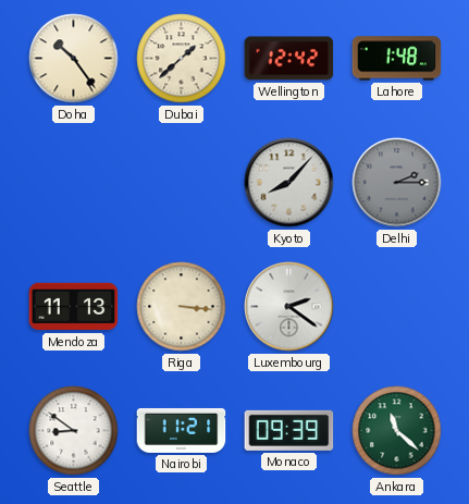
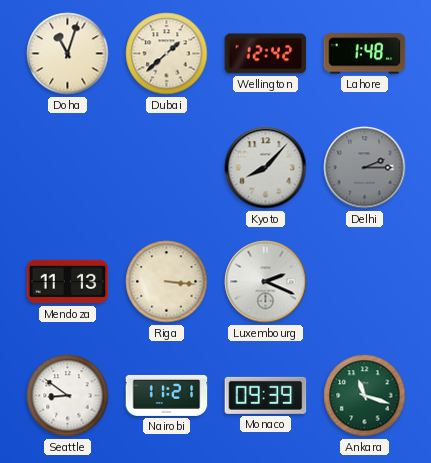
Doha: 10:24 -> 11:03
Luxembourg: 2:21 -> 2:19
Ankara: 11:22 -> 11:18
